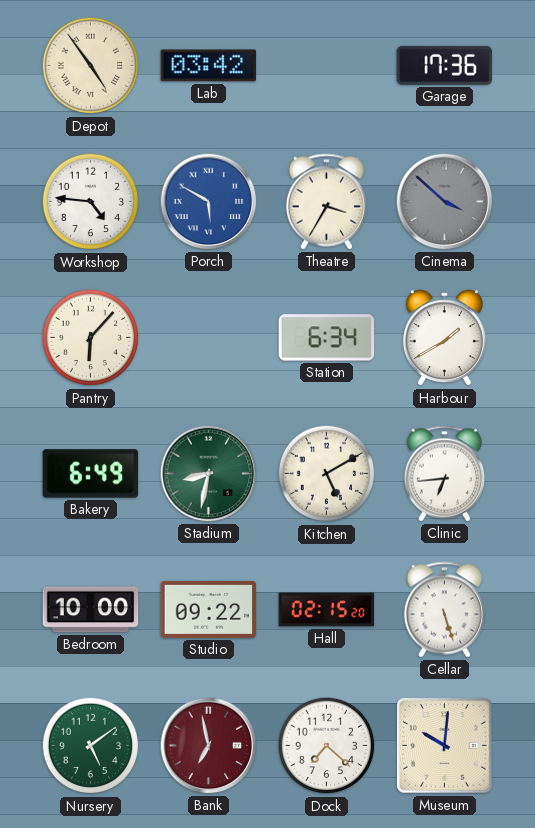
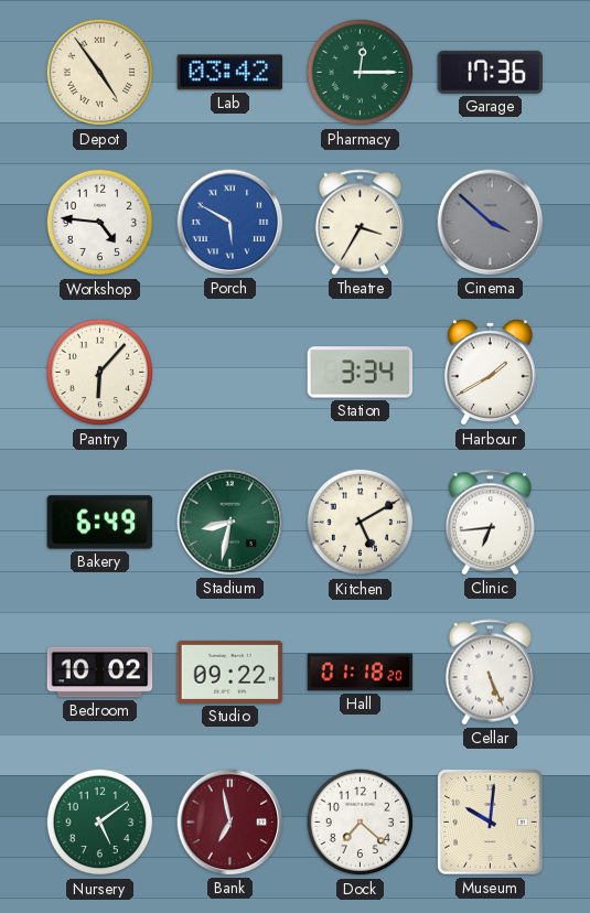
Pharmacy: none -> 12:15
Station: 6:34 -> 3:34
Bedroom: 10:00 -> 10:02
Hall: 02:15 -> 01:18
Cellar: 5:27 -> 5:26
